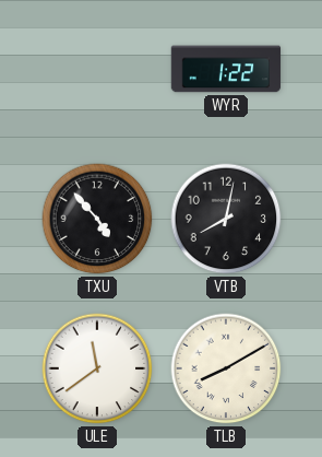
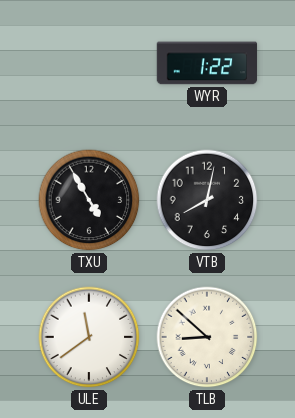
TXU: 4:53 -> 4:55
TLB: 8:10 -> 8:52
